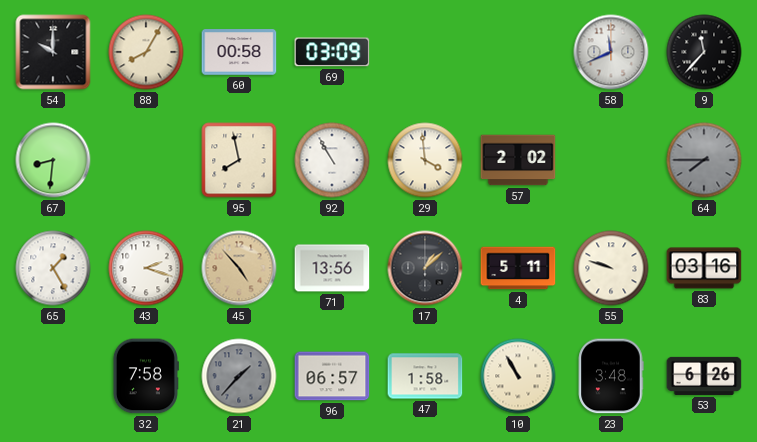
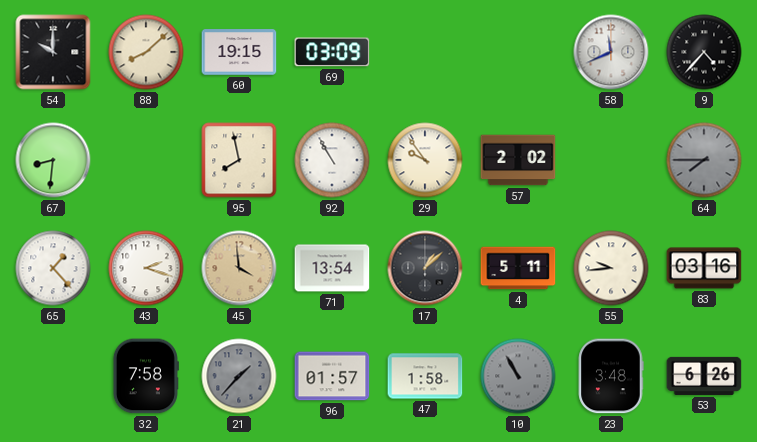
88: 8:05 -> 8:08
60: 00:58 -> 19:15
9: 11:37 -> 4:37
29: 3:59 -> 9:54
65: 1:25 -> 1:23
45: 4:53 -> 3:59
71: 13:56 -> 13:54
55: 9:48 -> 9:44
96: 06:57 -> 01:57
10 dial: cream -> grey
